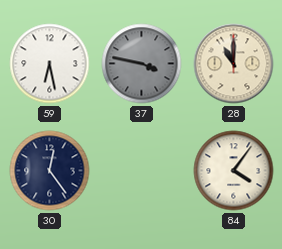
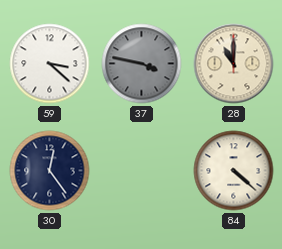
59: 6:28 -> 3:22
84: 4:06 -> 4:22
